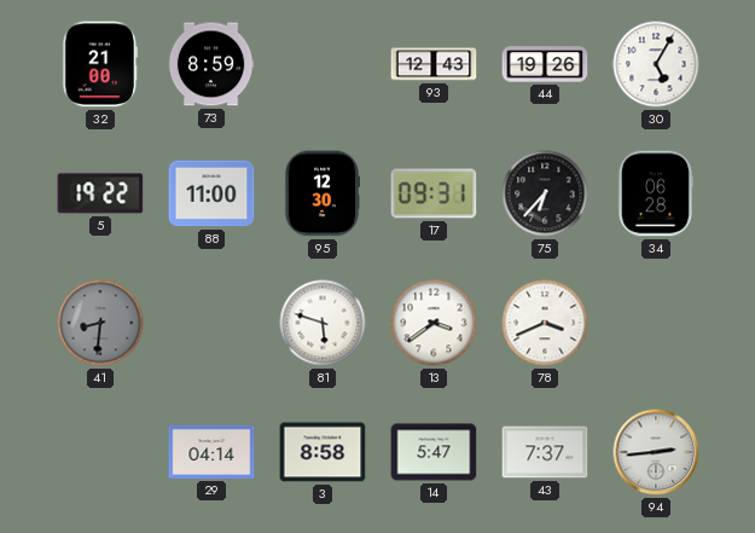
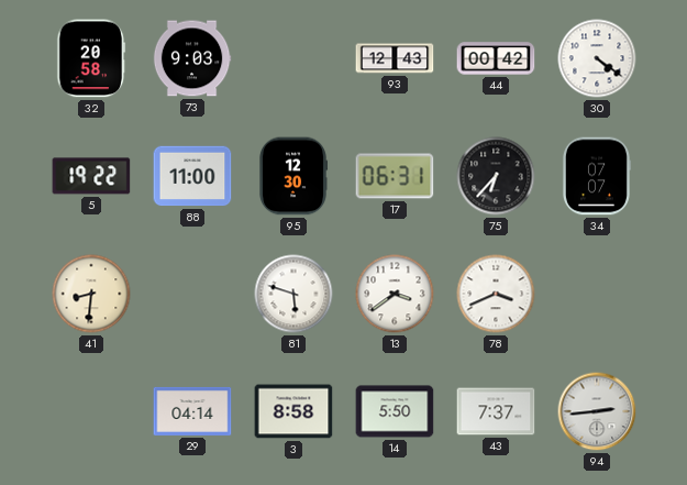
32: 21:00 -> 20:58
73: 8:59 -> 9:03
44: 19:26 -> 00:42
30: 5:05 -> 4:21
17: 09:31 -> 06:31
34: 06:28 -> 07:07
41 dial: grey -> cream
14: 5:47 -> 5:50
